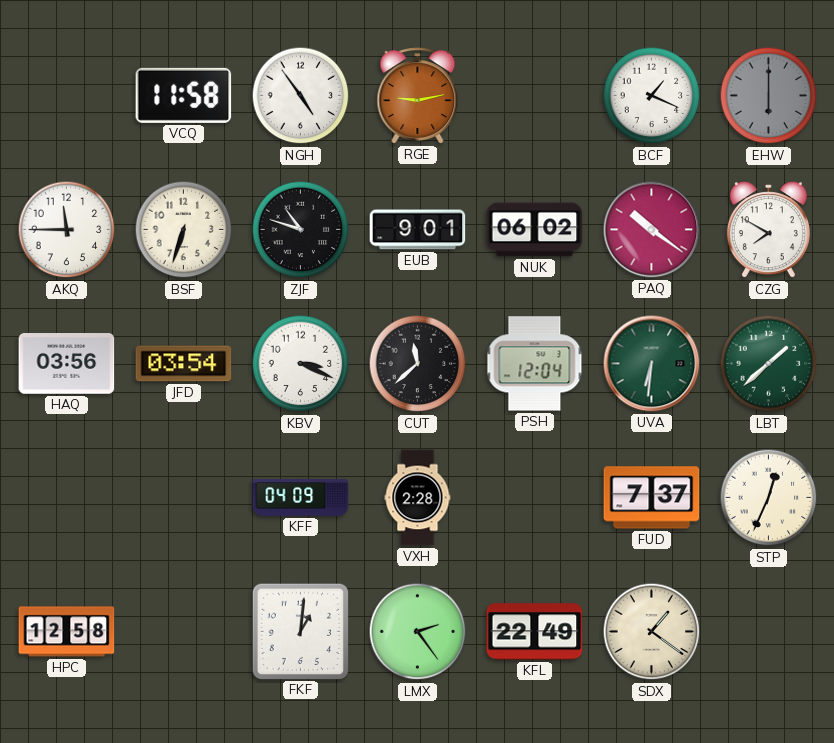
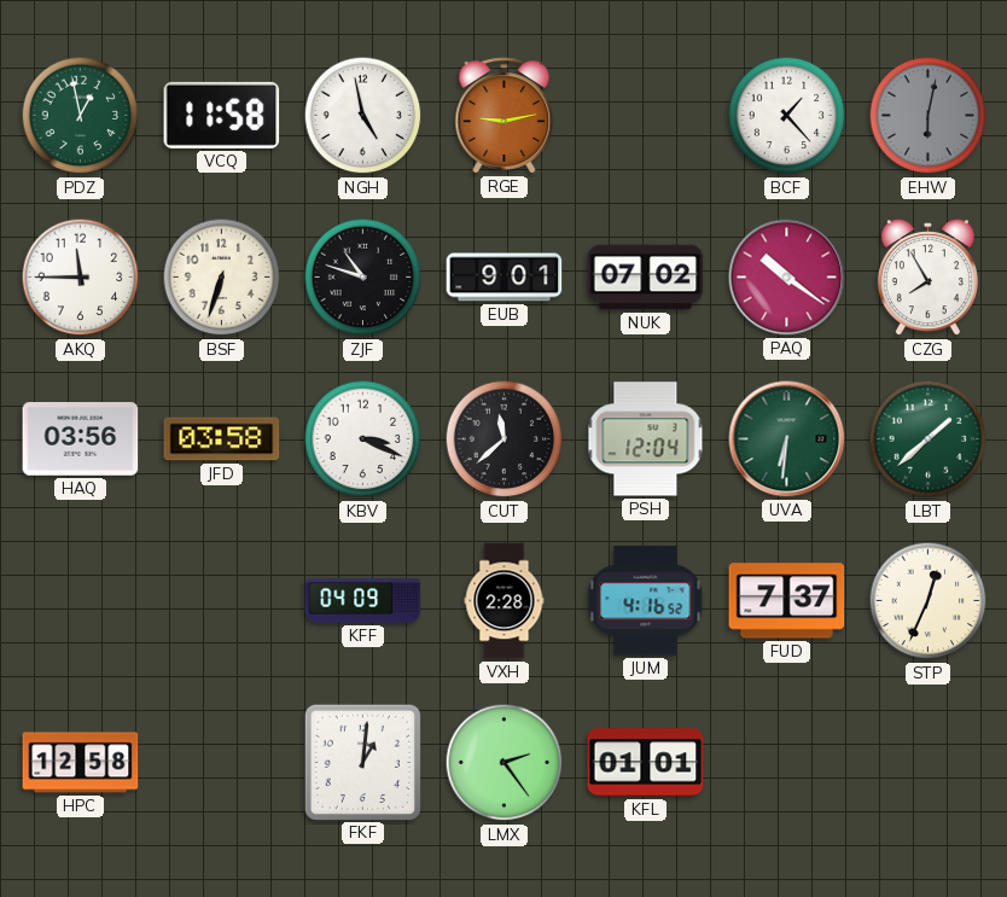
PDZ: none -> 12:58
NGH: 4:54 -> 4:58
BCF: 1:19 -> 1:23
EHW: 6:00 -> 6:02
NUK: 06:02 -> 07:02
CZG: 7:50 -> 7:55
JFD: 03:54 -> 03:58
JUM: none -> 4:16
KFL: 22:49 -> 01:01
SDX: 1:21 -> none
